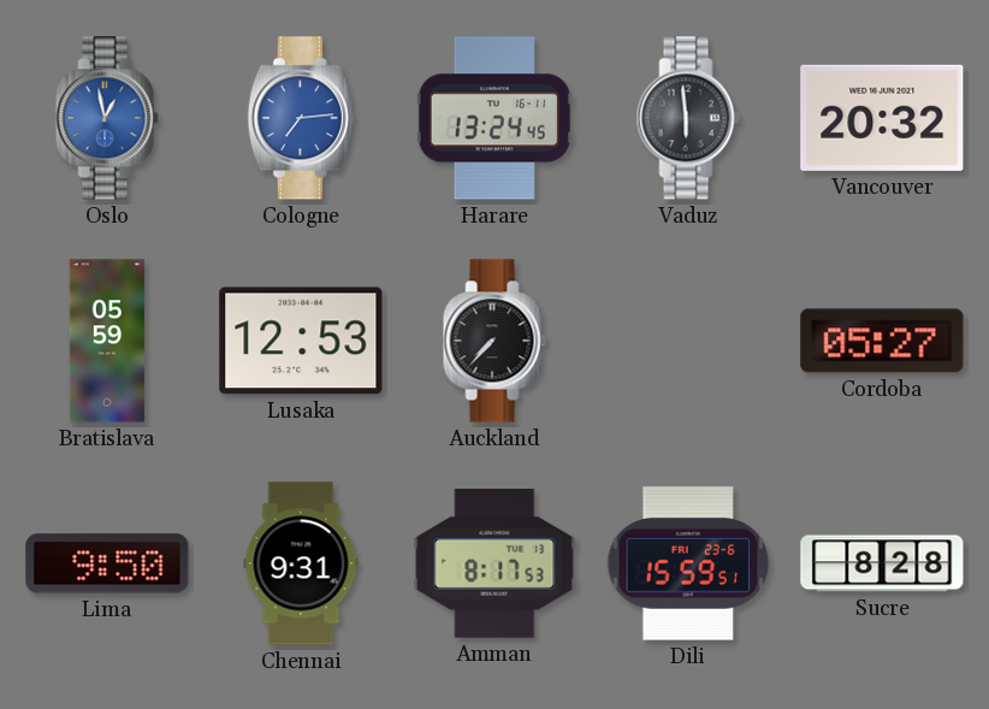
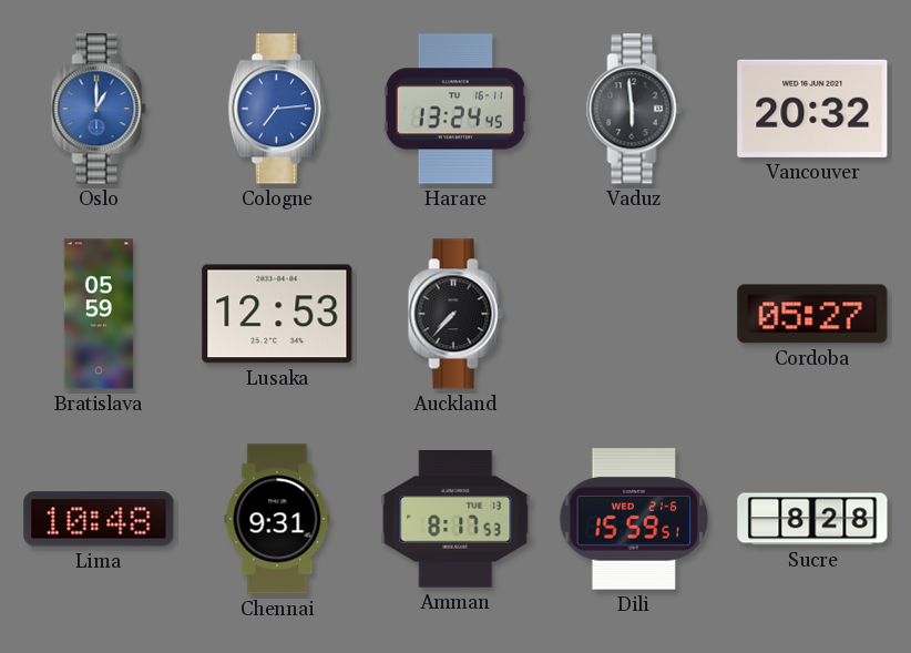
Oslo: 12:58 -> 1:00
Lima: 9:50 -> 10:48
Dili date: FRI 23-6 -> WED 21-6
